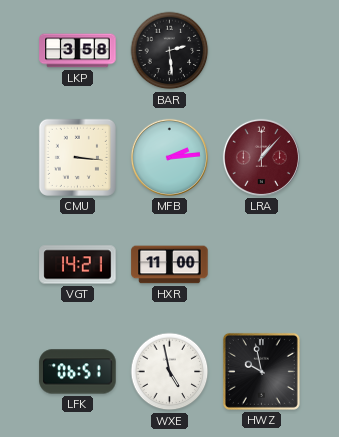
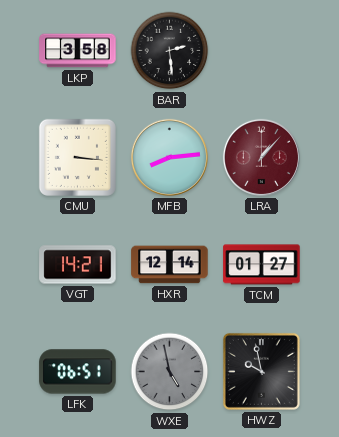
MFB: 2:14 -> 8:14
HXR: 11:00 -> 12:14
TCM: none -> 01:27
WXE dial: white -> grey
